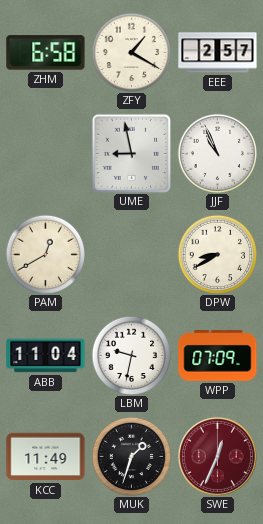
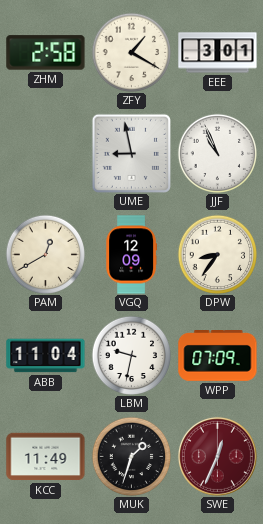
ZHM: 6:58 -> 2:58
EEE: 2:57 -> 3:01
VGQ: none -> 12:09
DPW: 8:40 -> 8:36
